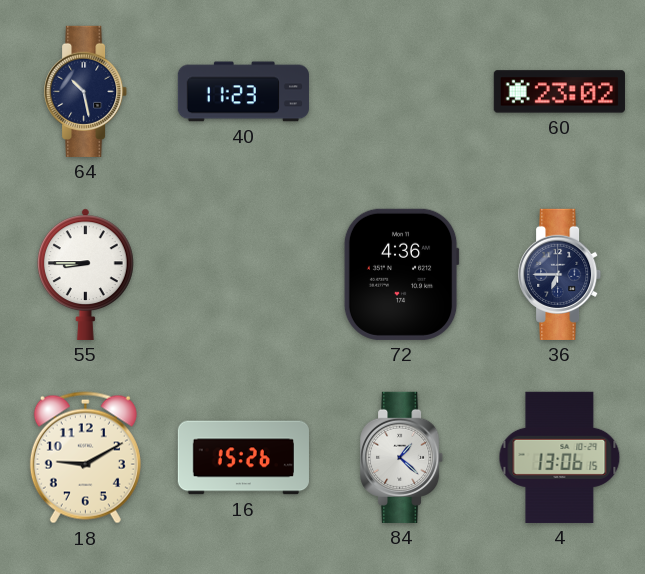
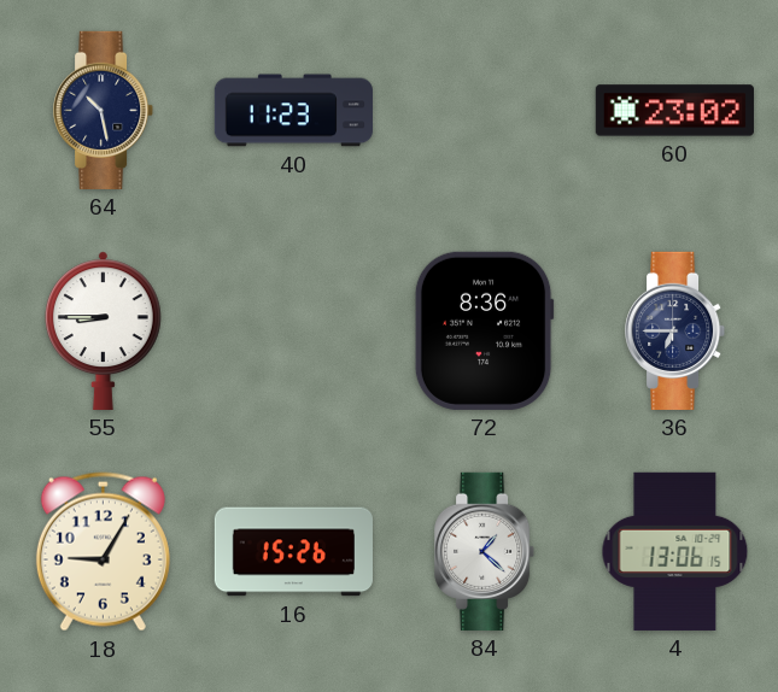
72: 4:36 -> 8:36
18: 9:10 -> 9:05
